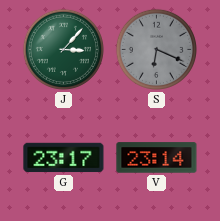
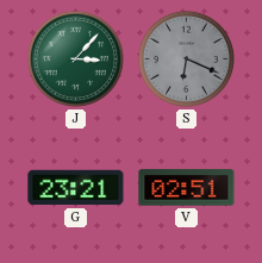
G: 23:17 -> 23:21
V: 23:14 -> 02:51
